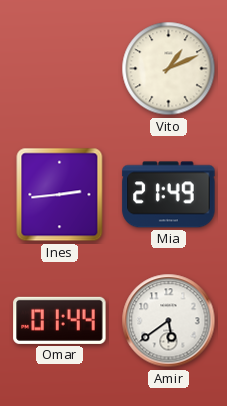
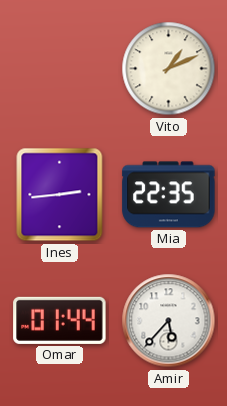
Mia: 21:49 -> 22:35
Amir: 5:39 -> 5:37
